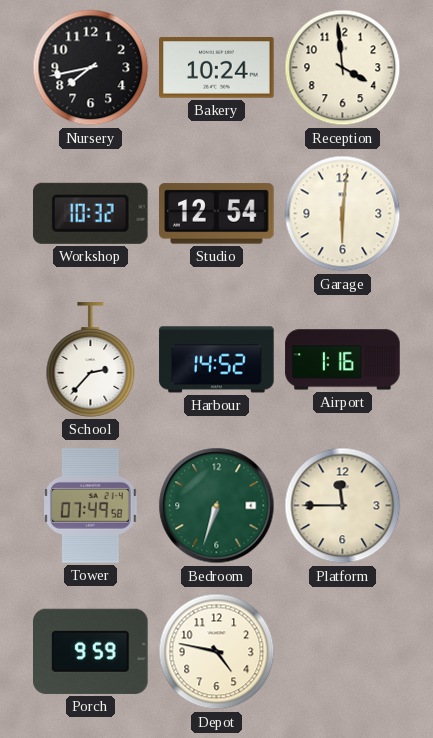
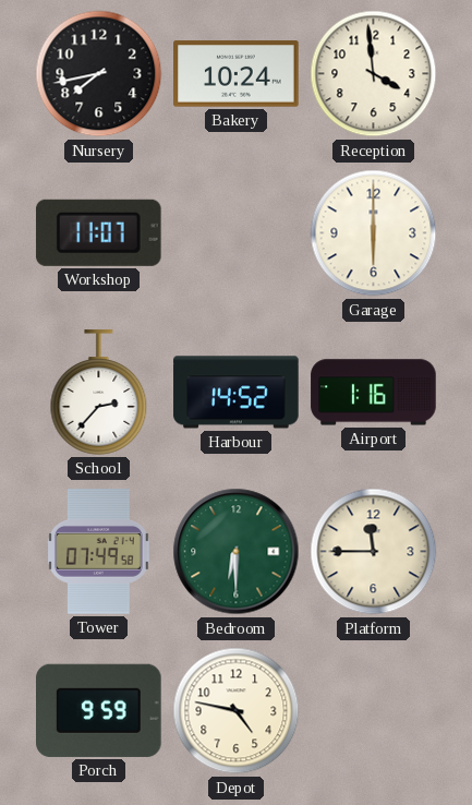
Workshop: 10:32 -> 11:07
Studio: 12:54 -> none
Garage: 6:01 -> 6:00
Bedroom: 6:33 -> 6:30
